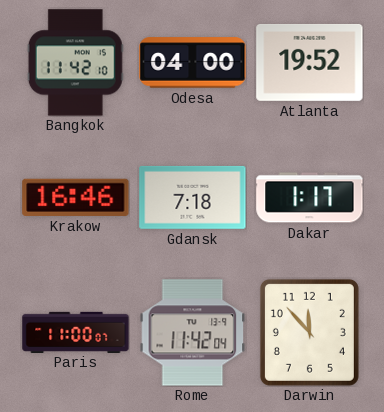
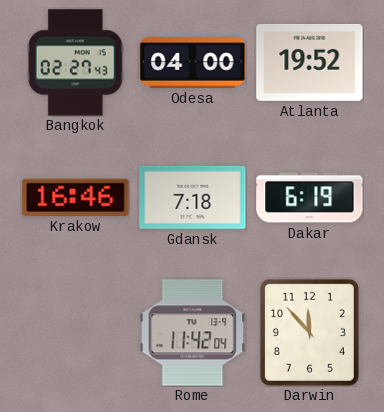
Bangkok: 11:42 -> 02:27
Dakar: 1:17 -> 6:19
Paris: 11:00 -> none
